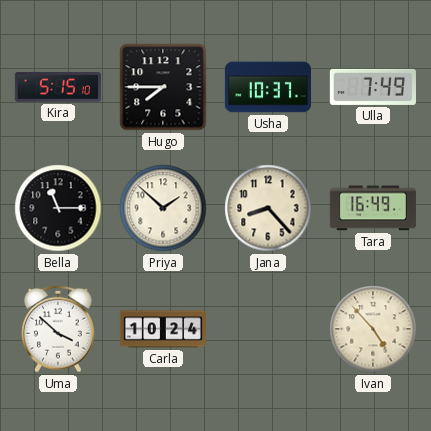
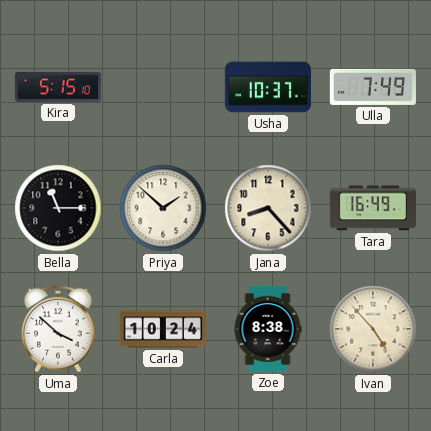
Hugo: 7:45 -> none
Zoe: none -> 8:38
